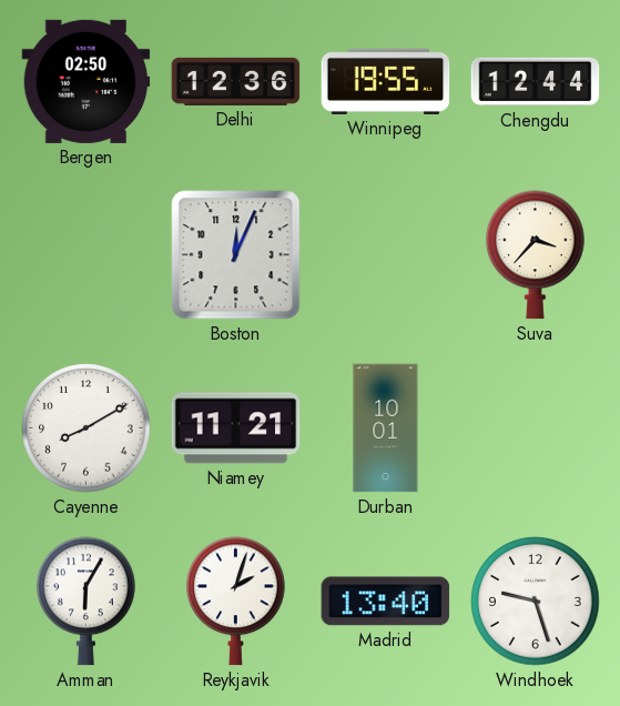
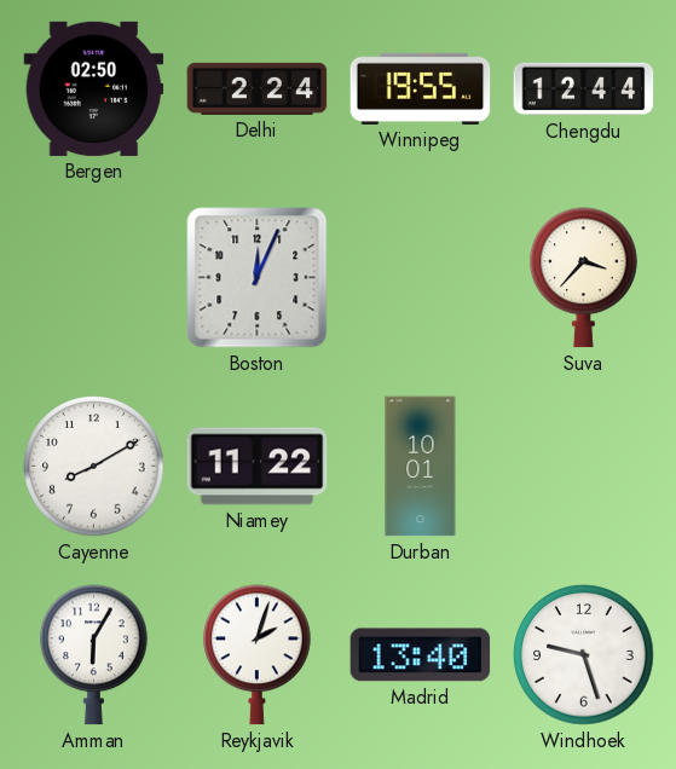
Delhi: 12:36 -> 2:24
Niamey: 11:21 -> 11:22
